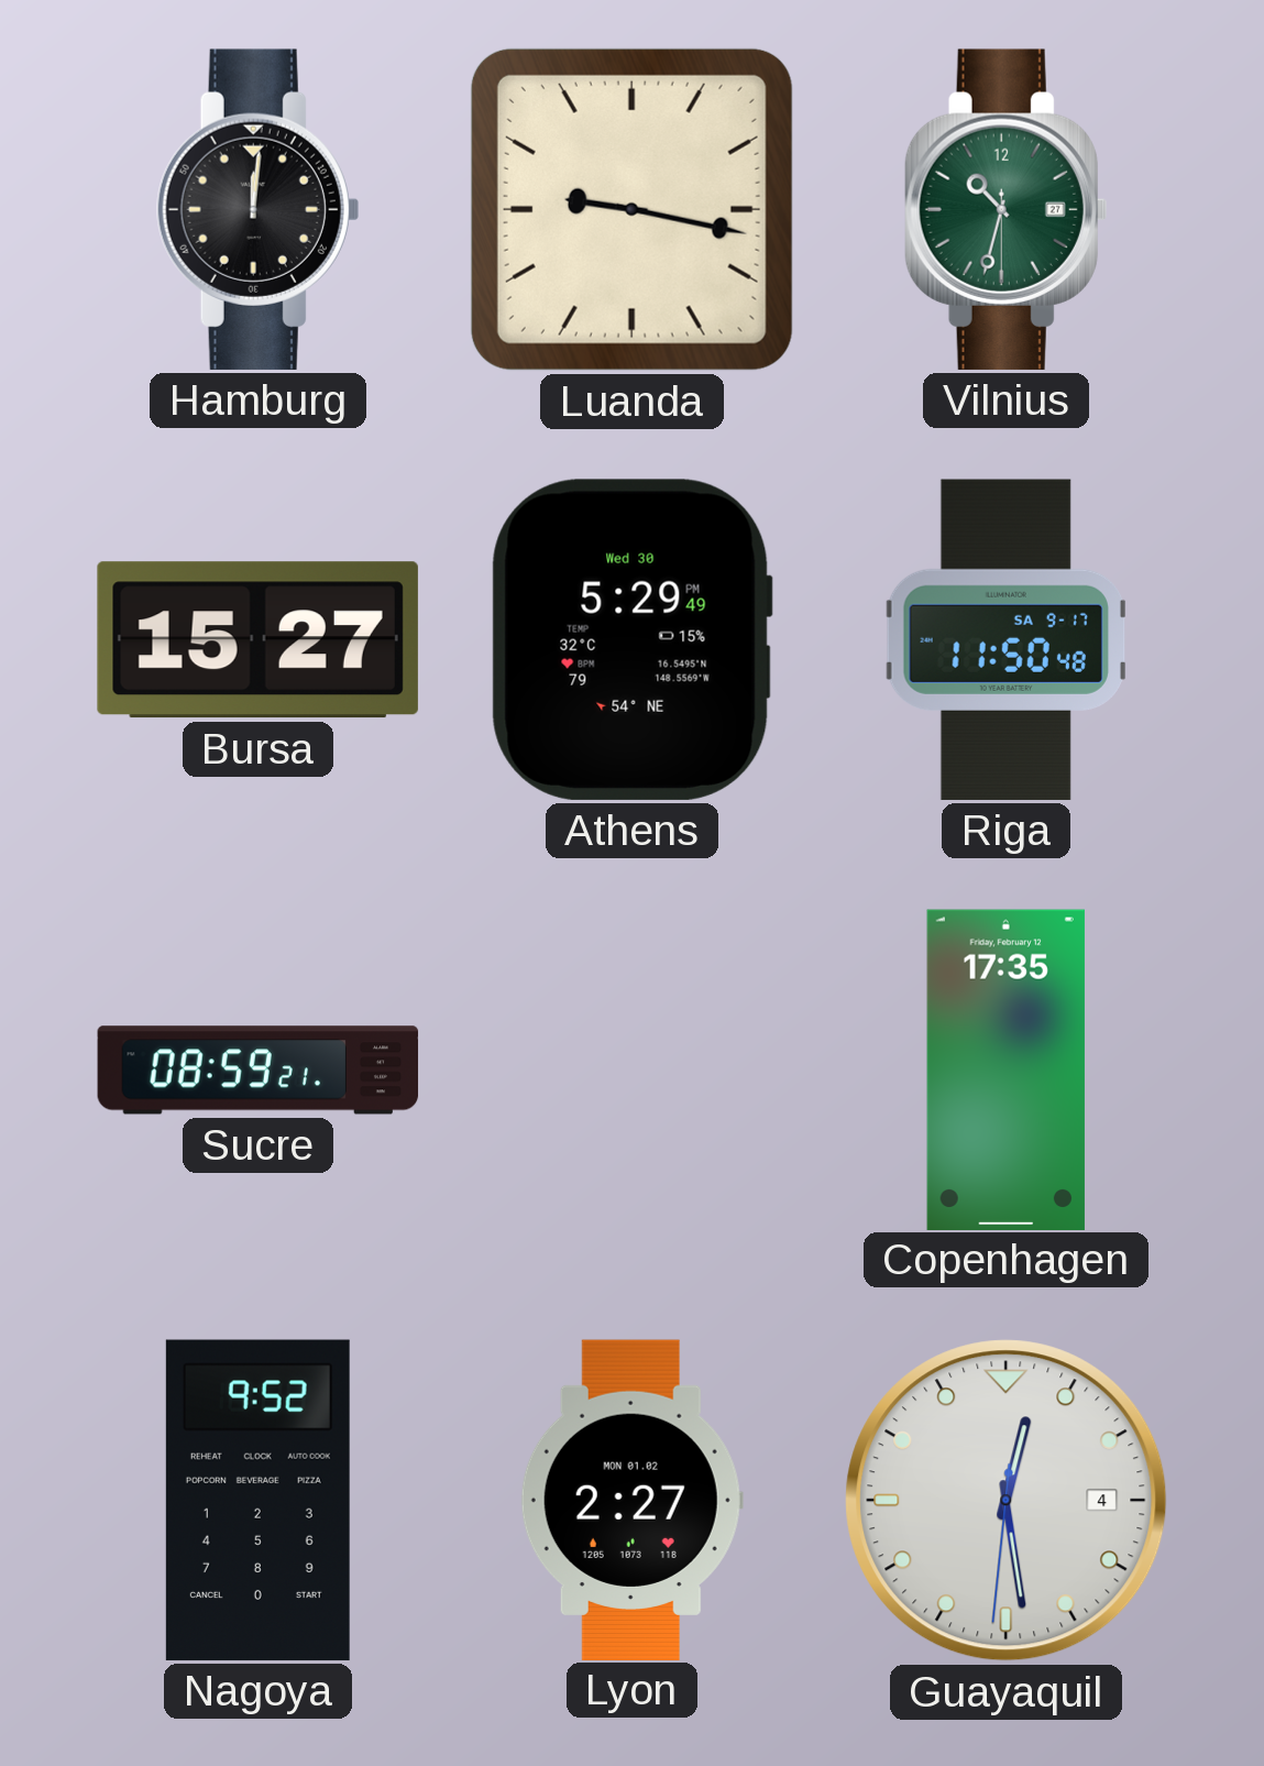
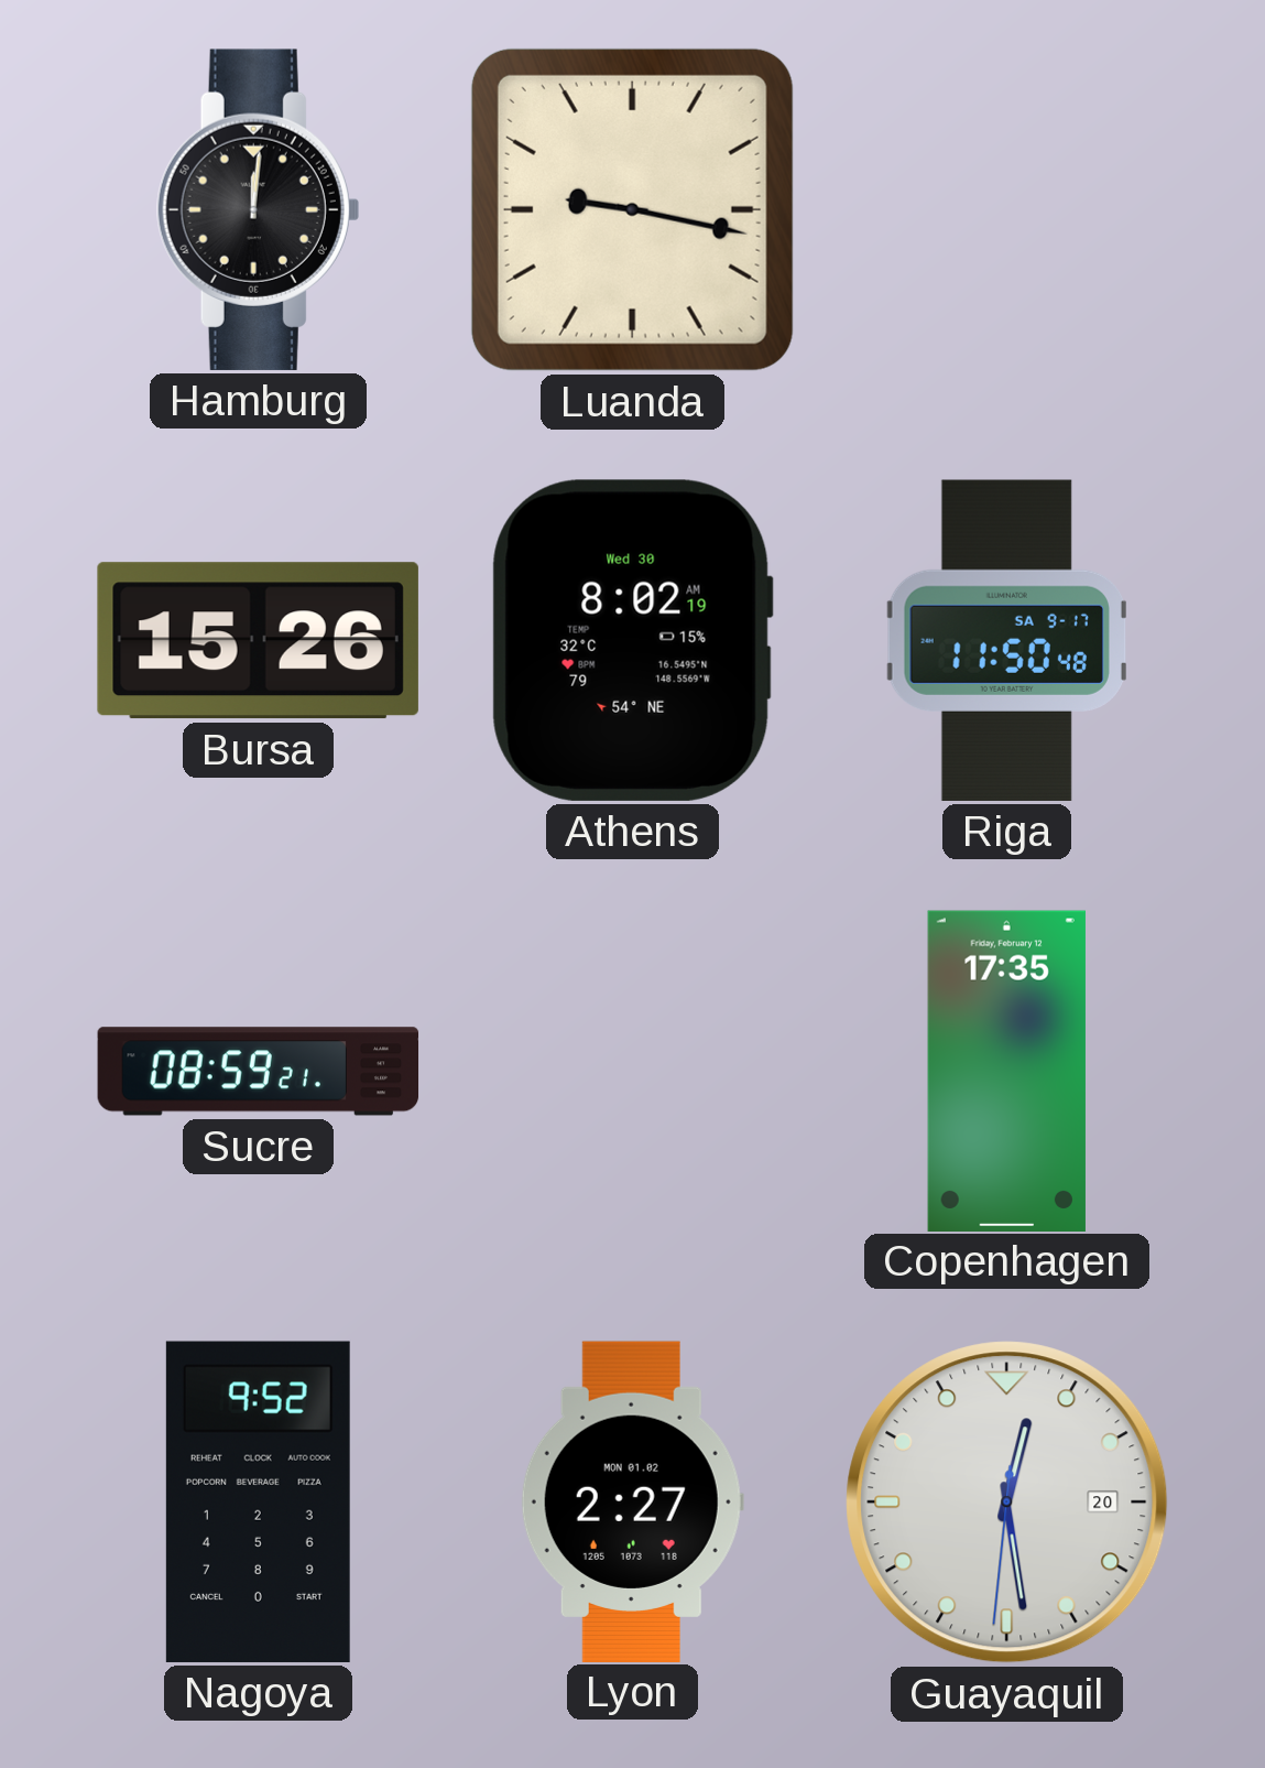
Vilnius: 10:32 -> none
Bursa: 15:27 -> 15:26
Athens: 5:29 -> 8:02
Guayaquil date: 4 -> 20
